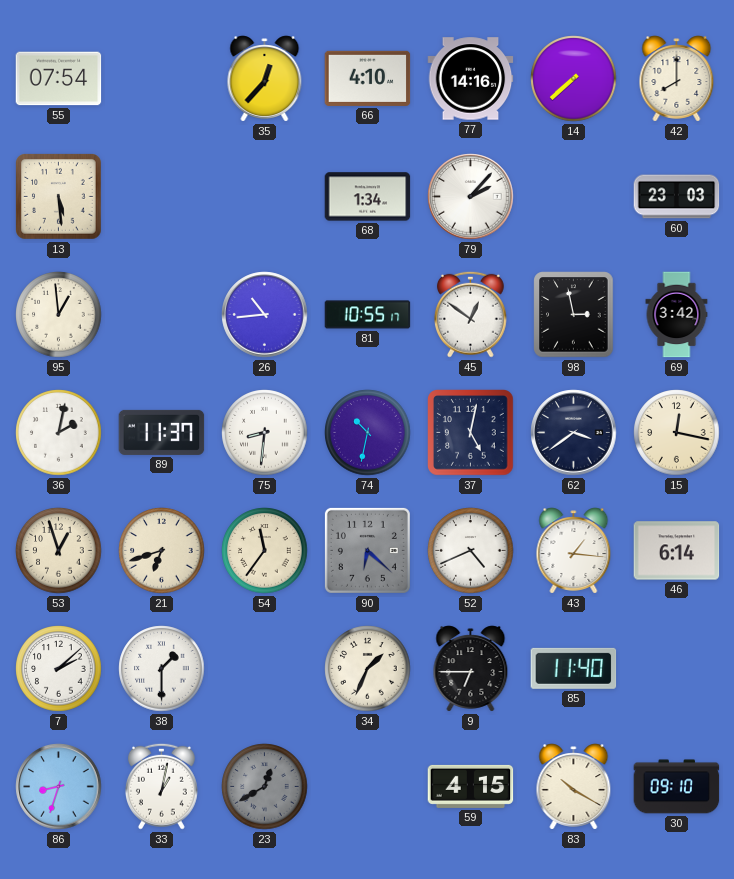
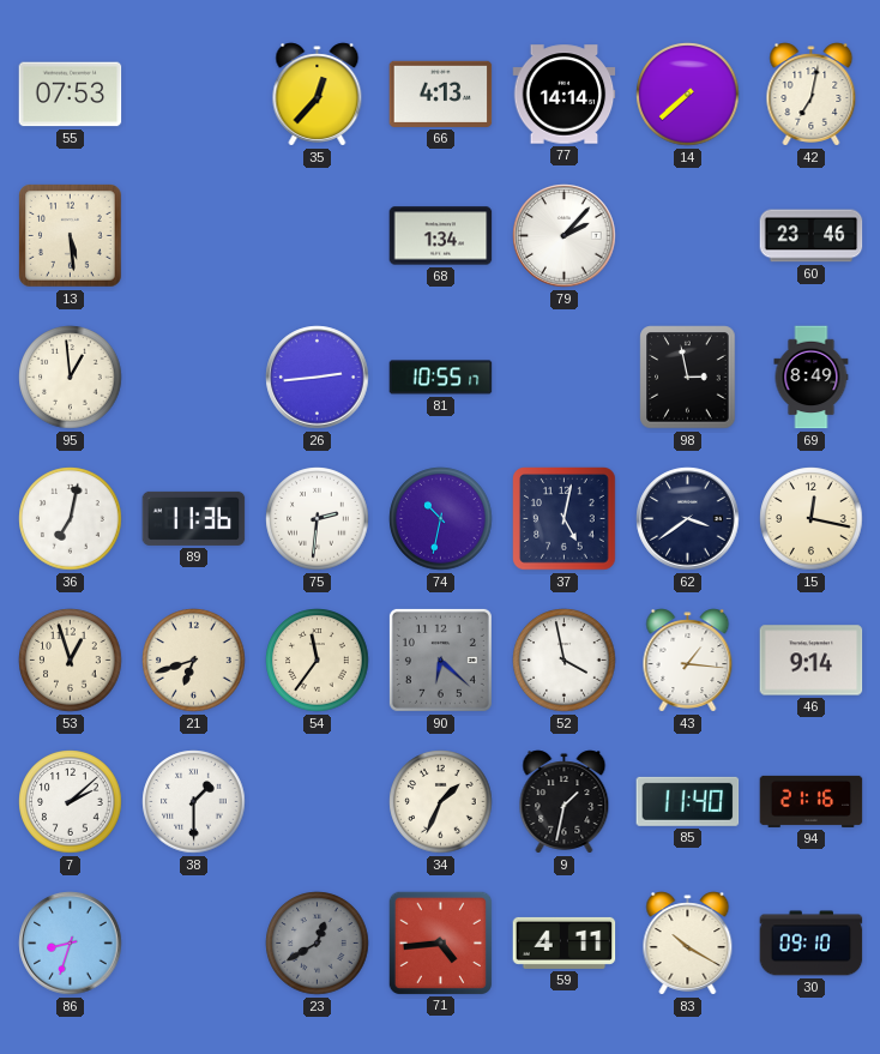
55: 07:54 -> 07:53
66: 4:10 -> 4:13
77: 14:16 -> 14:14
42: 8:00 -> 7:02
60: 23:03 -> 23:46
26: 10:44 -> 2:44
45: 12:51 -> none
69: 3:42 -> 8:49
36: 2:02 -> 7:02
89: 11:37 -> 11:36
75: 8:31 -> 2:31
52: 4:41 -> 3:58
46: 6:14 -> 9:14
9: 6:45 -> 1:32
94: none -> 21:16
33: 1:02 -> none
71: none -> 4:44
59: 4:15 -> 4:11
